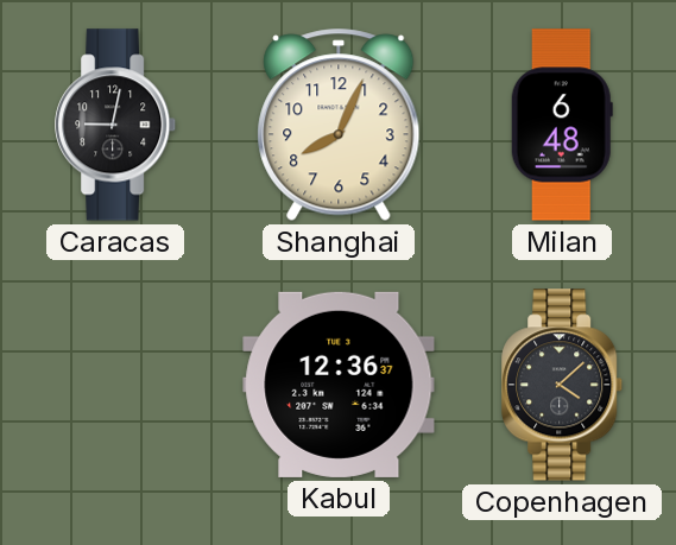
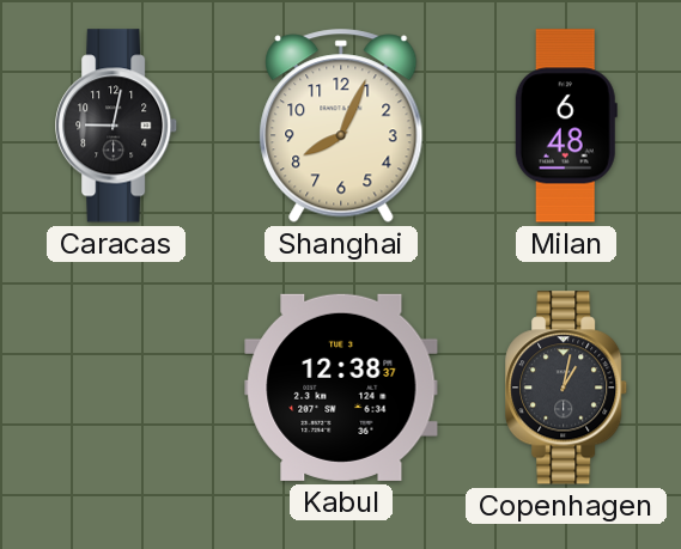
Kabul: 12:36 -> 12:38
Copenhagen: 4:08 -> 1:02
